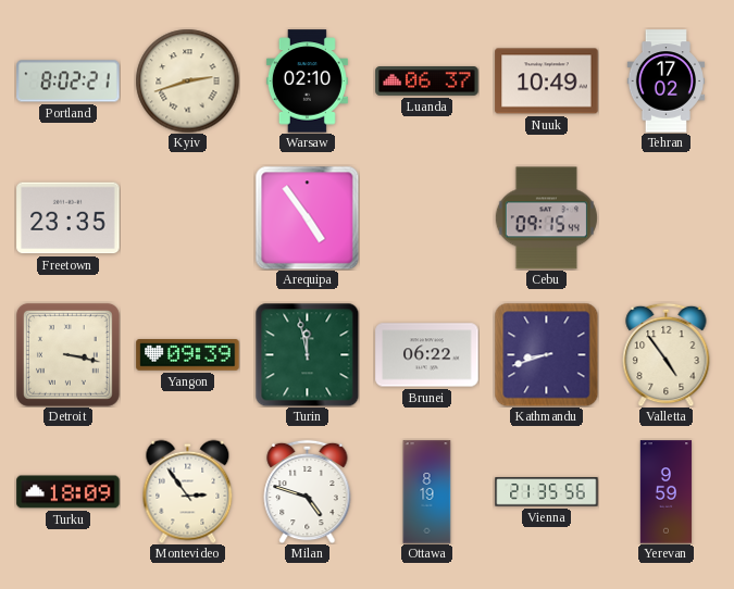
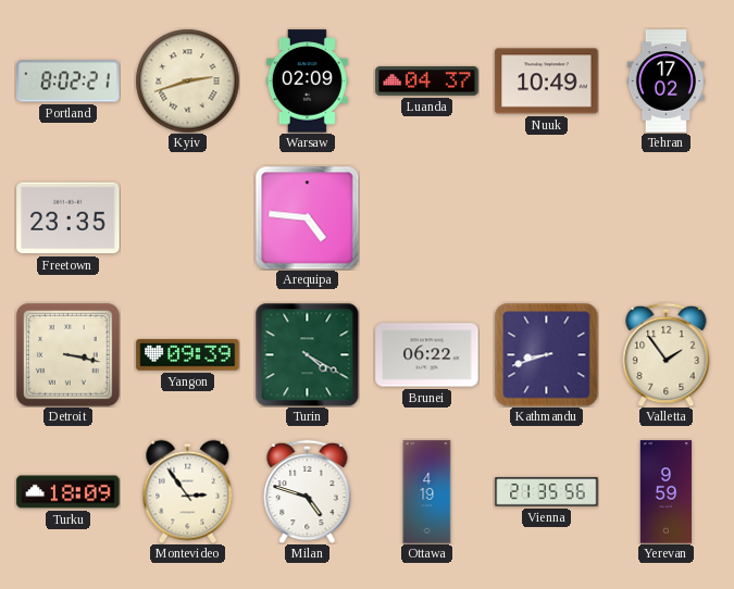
Warsaw: 02:10 -> 02:09
Luanda: 06:37 -> 04:37
Arequipa: 4:54 -> 4:46
Cebu: 09:15 -> none
Turin: 11:58 -> 4:20
Valletta: 4:54 -> 1:54
Ottawa: 8:19 -> 4:19
